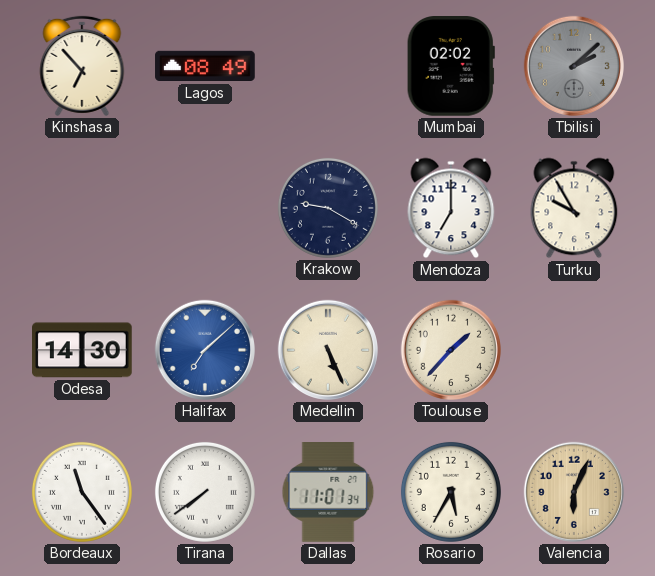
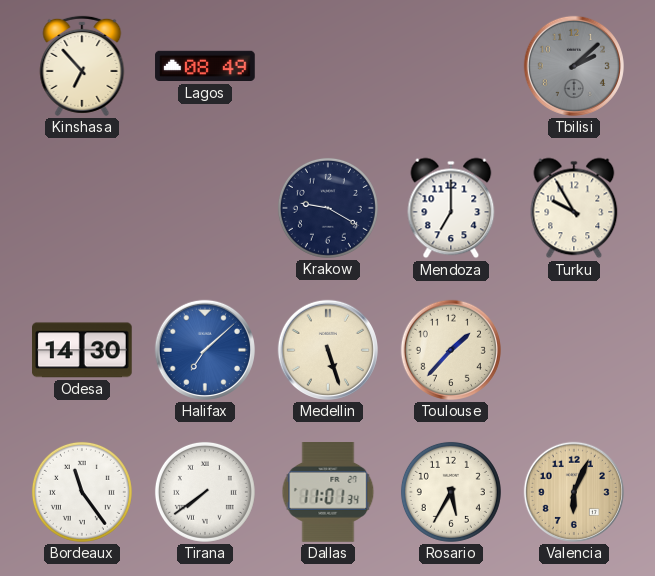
Mumbai: 02:02 -> none
Medellin: 5:26 -> 5:27
